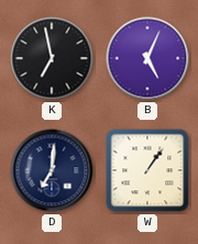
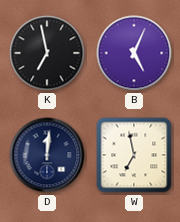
D: 7:01 -> 12:01
W: 1:06 -> 6:58
